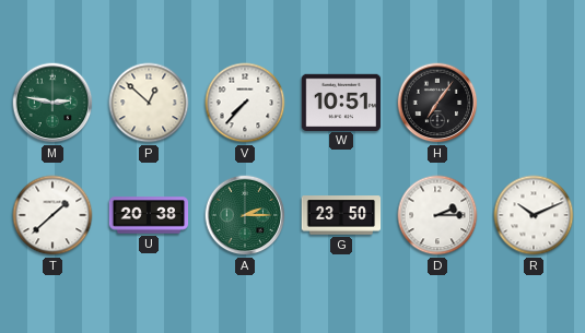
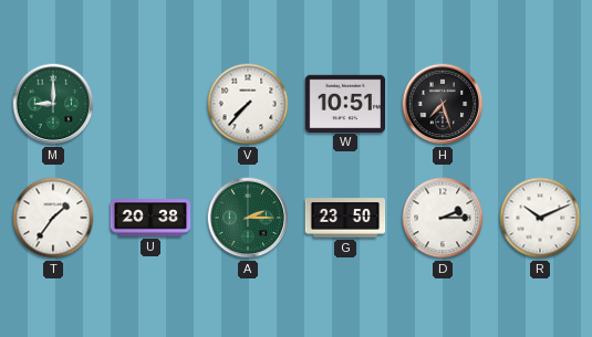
M: 2:47 -> 9:00
P: 12:52 -> none
H: 7:06 -> 7:27
T: 1:38 -> 1:36
